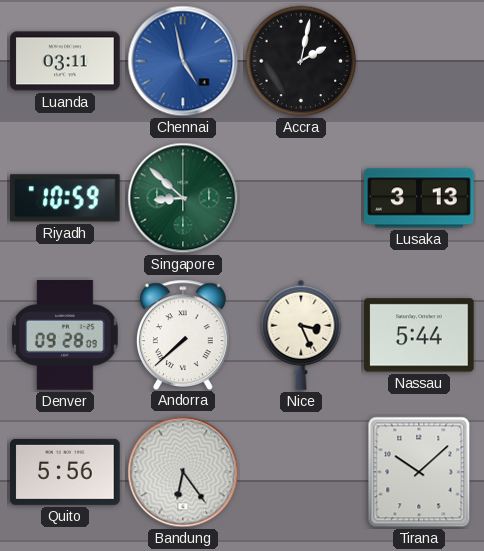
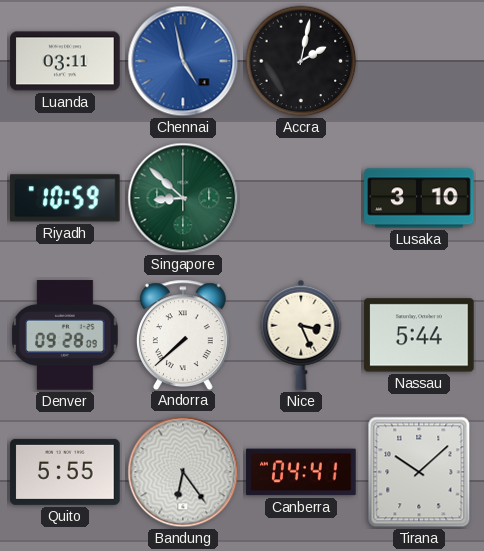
Lusaka: 3:13 -> 3:10
Quito: 5:56 -> 5:55
Canberra: none -> 04:41
